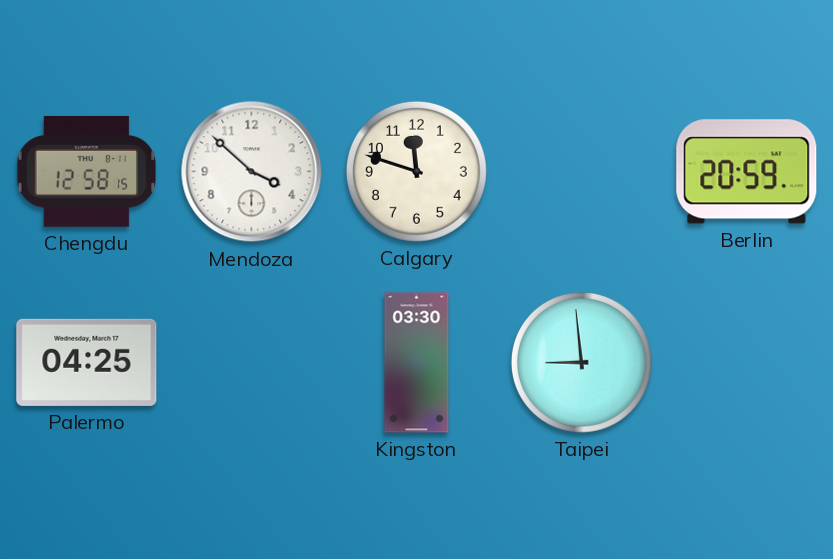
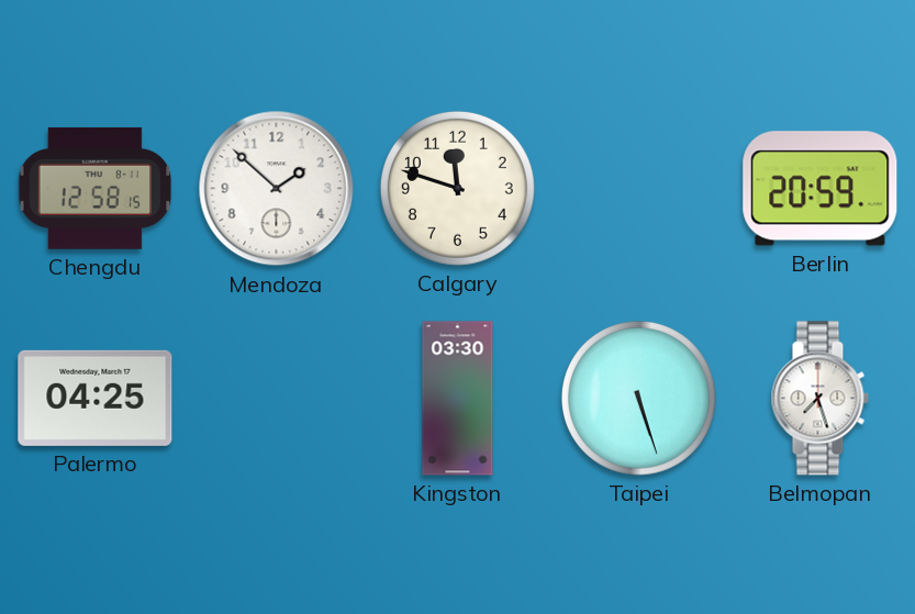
Mendoza: 3:52 -> 1:52
Taipei: 8:59 -> 5:27
Belmopan: none -> 7:27
